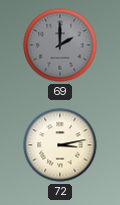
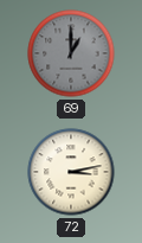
69: 2:00 -> 1:00
